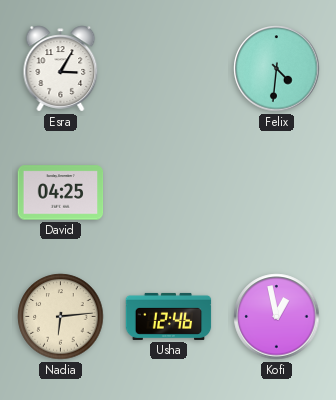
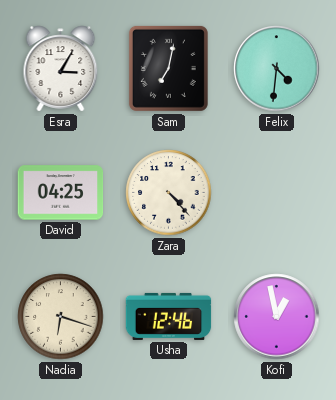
Sam: none -> 7:02
Zara: none -> 4:23
Nadia: 6:14 -> 6:18
